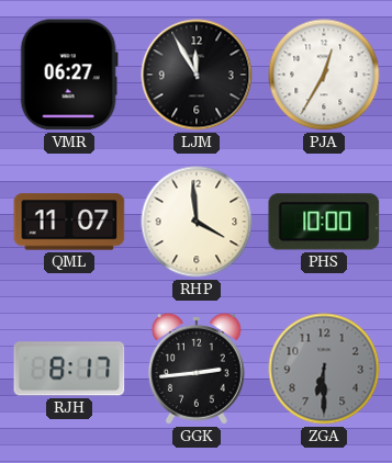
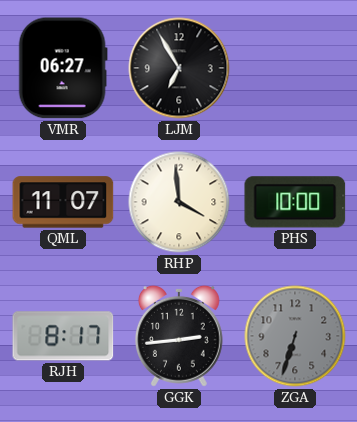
LJM: 11:55 -> 6:55
PJA: 12:35 -> none
ZGA: 6:30 -> 6:33
